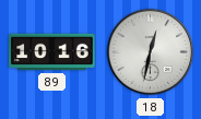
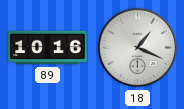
18: 12:32 -> 1:19
